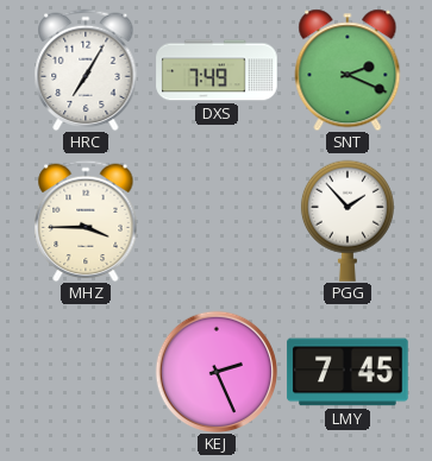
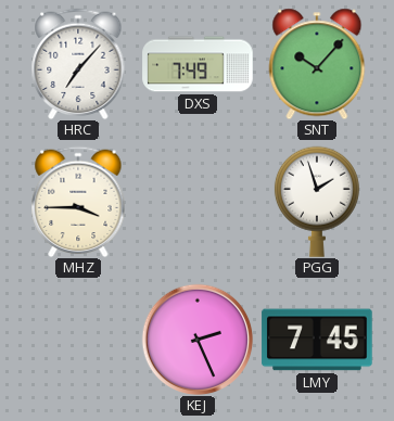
HRC: 7:05 -> 7:07
SNT: 2:19 -> 10:07
PGG: 1:53 -> 1:57
